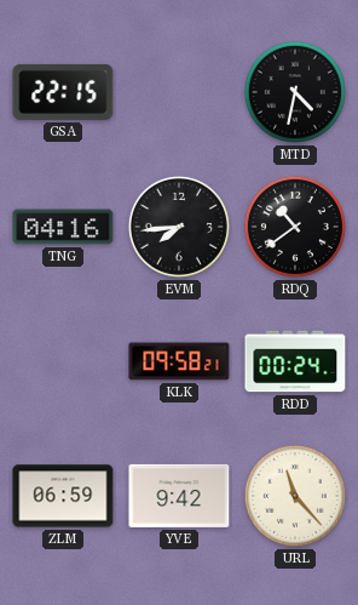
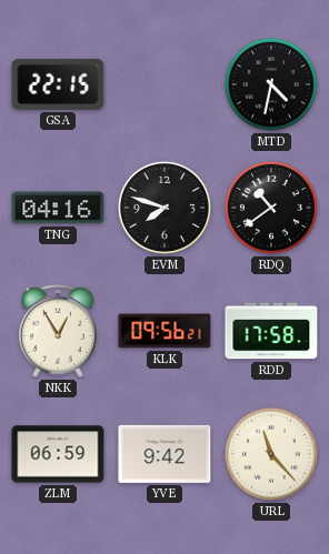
EVM: 7:44 -> 7:48
NKK: none -> 12:55
KLK: 09:58 -> 09:56
RDD: 00:24 -> 17:58
